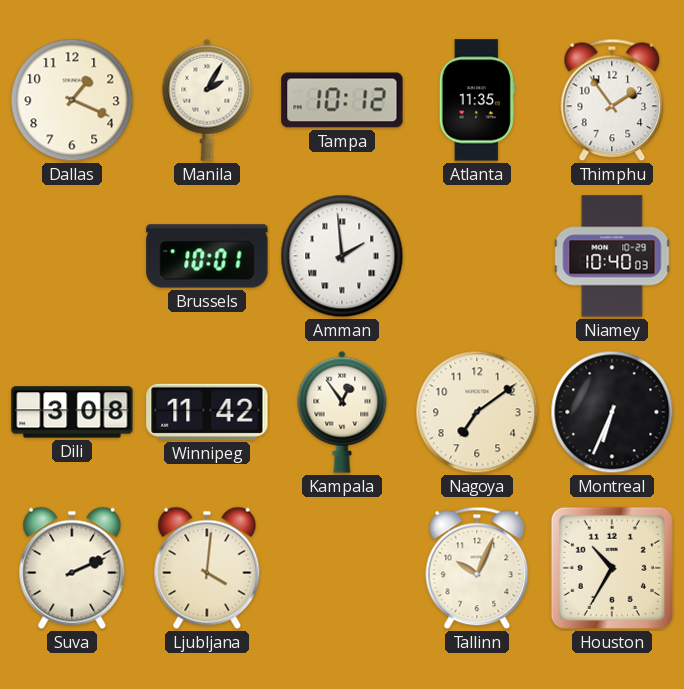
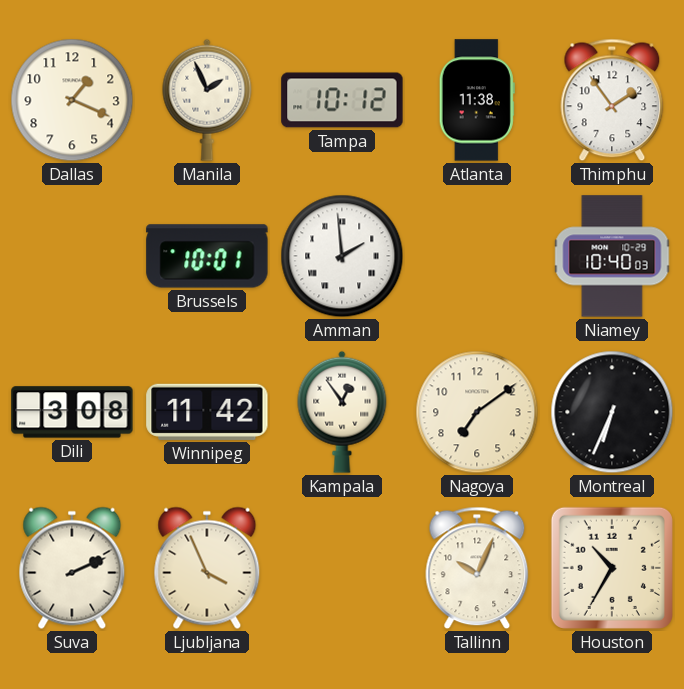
Manila: 2:05 -> 1:56
Atlanta: 11:35 -> 11:38
Ljubljana: 4:01 -> 3:56
